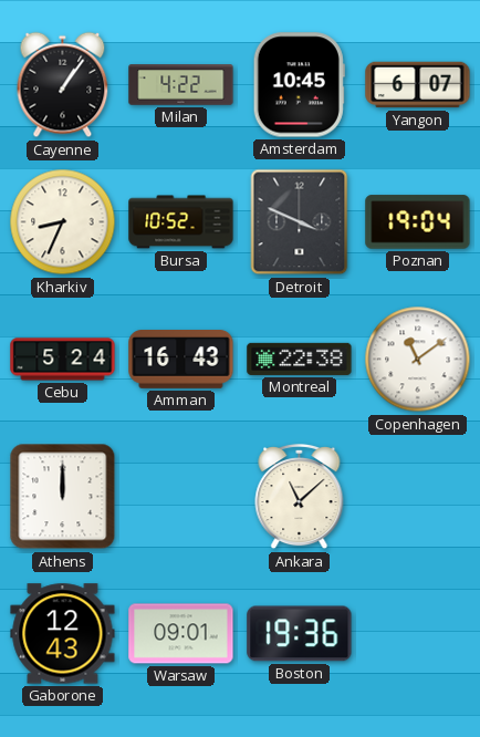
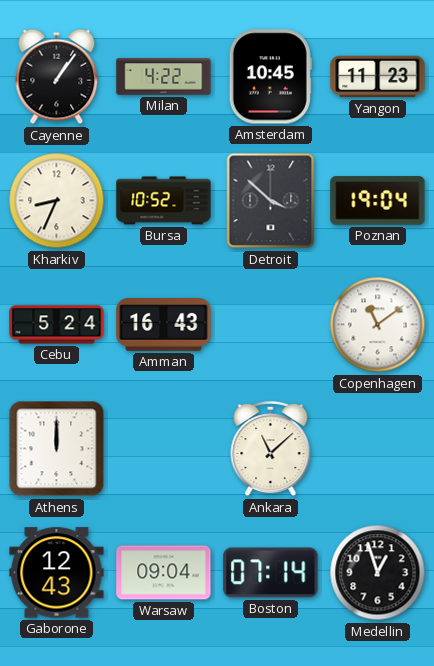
Yangon: 6:07 -> 11:23
Detroit: 3:49 -> 3:52
Montreal: 22:38 -> none
Warsaw: 09:01 -> 09:04
Boston: 19:36 -> 07:14
Medellin: none -> 12:57
